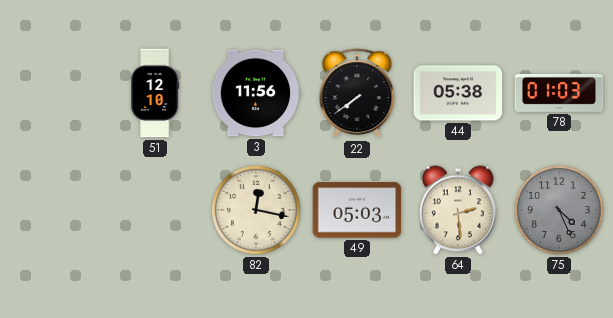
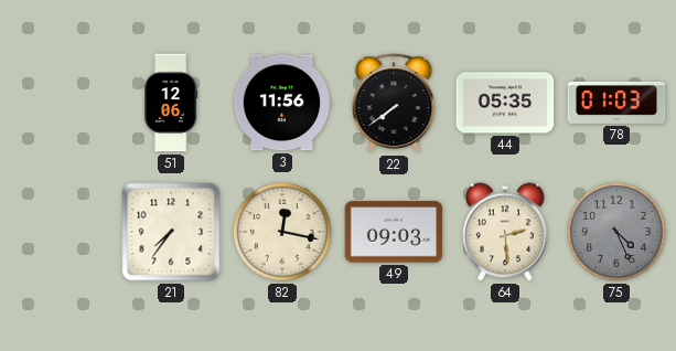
51: 12:10 -> 12:06
44: 05:38 -> 05:35
21: none -> 7:36
49: 05:03 -> 09:03
